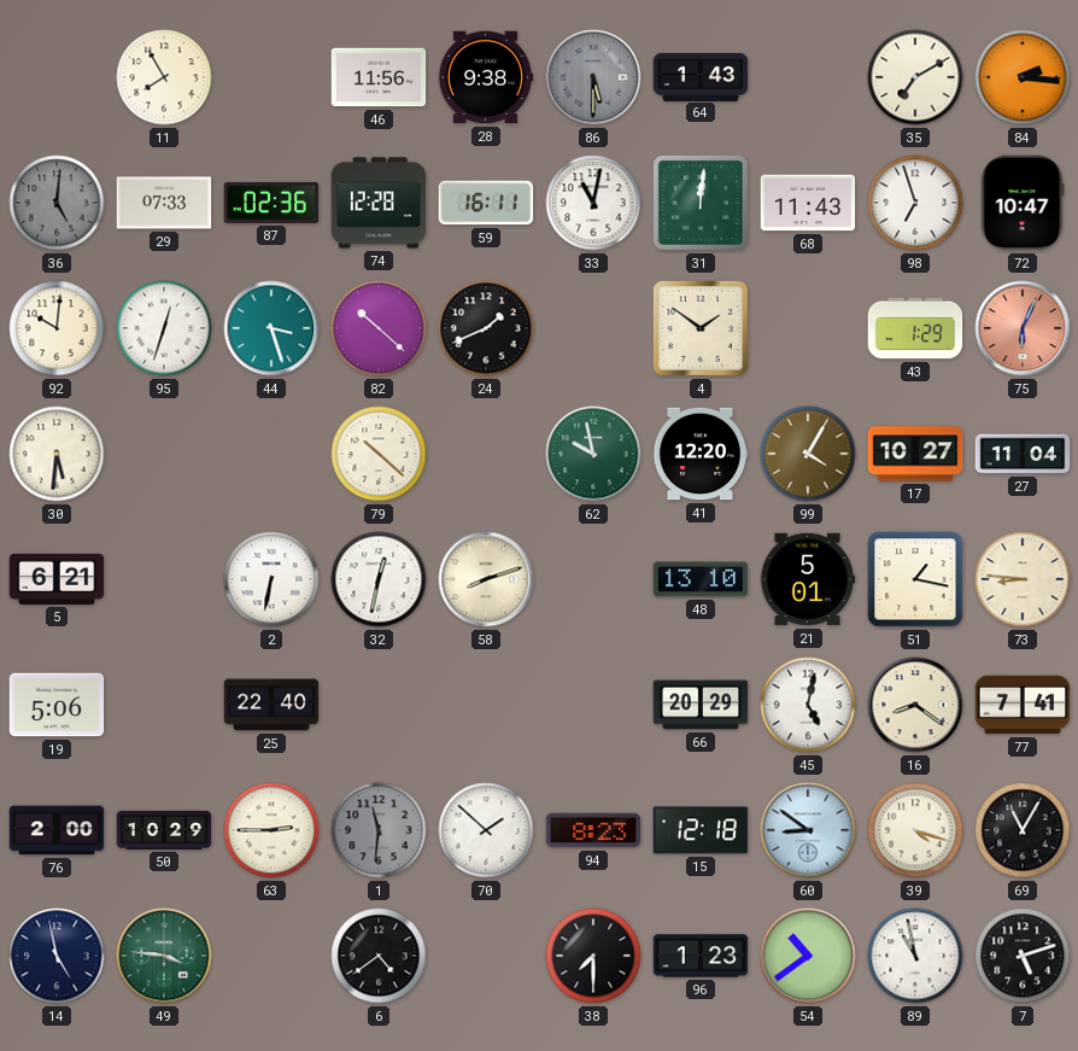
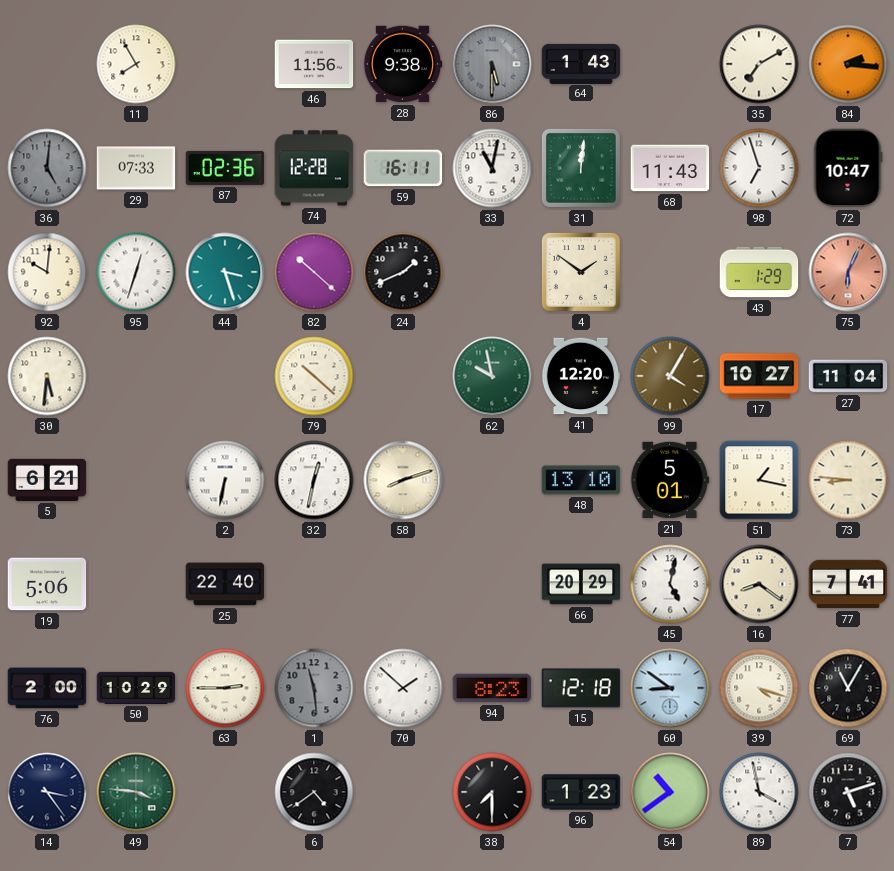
1: 11:31 -> 11:29
14: 4:58 -> 3:24
89: 10:58 -> 3:58
